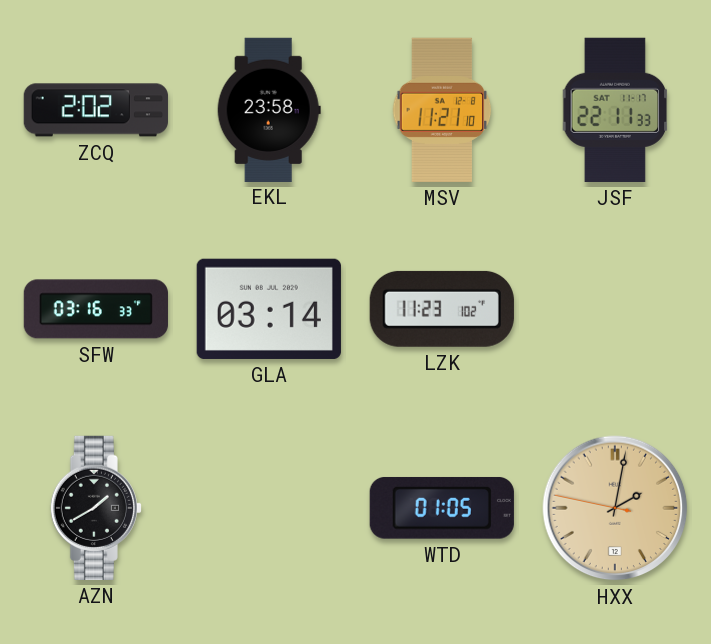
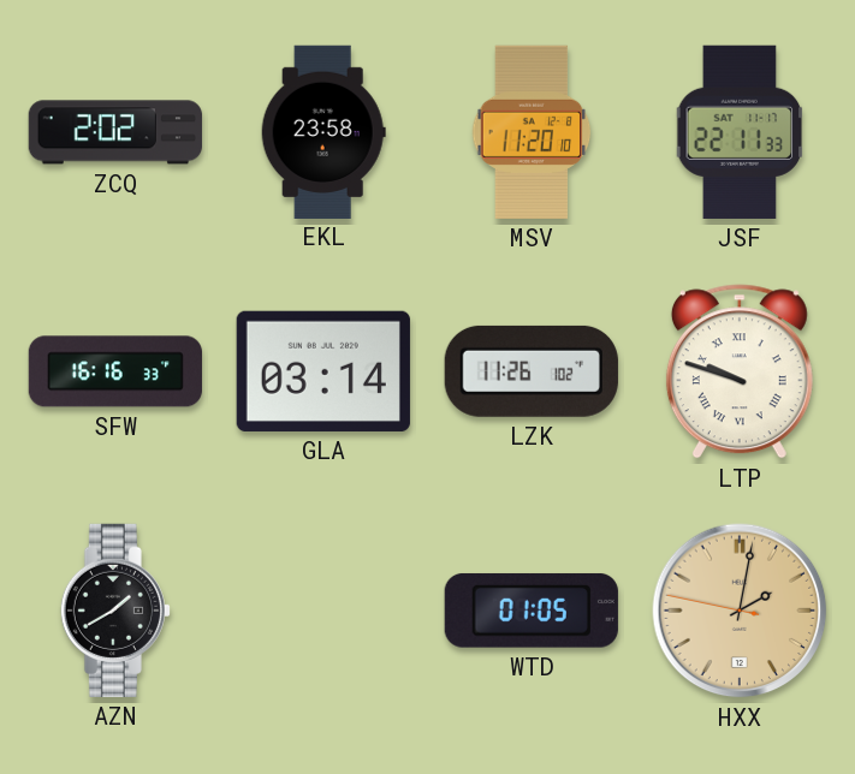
MSV: 11:21 -> 11:20
SFW: 03:16 -> 16:16
LZK: 11:23 -> 11:26
LTP: none -> 9:48
